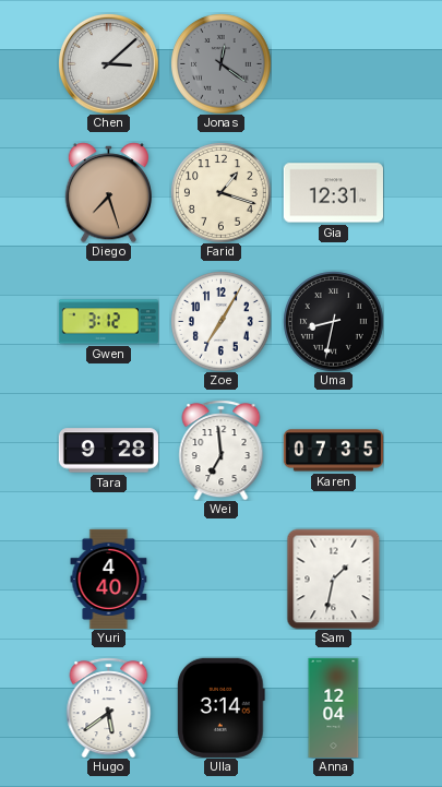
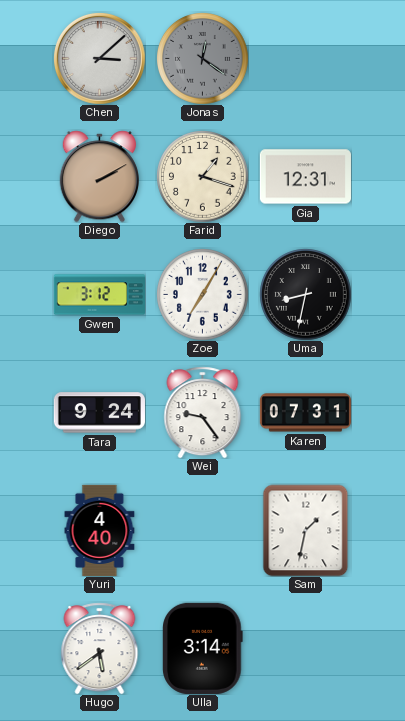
Diego: 7:27 -> 2:10
Tara: 9:28 -> 9:24
Wei: 6:59 -> 9:24
Karen: 07:35 -> 07:31
Anna: 12:04 -> none
